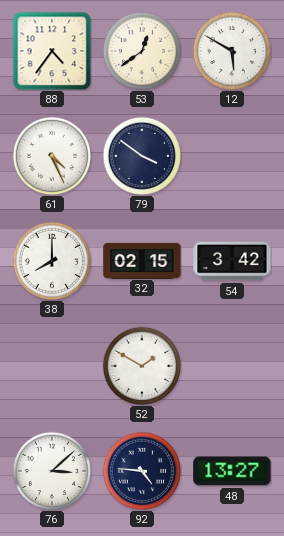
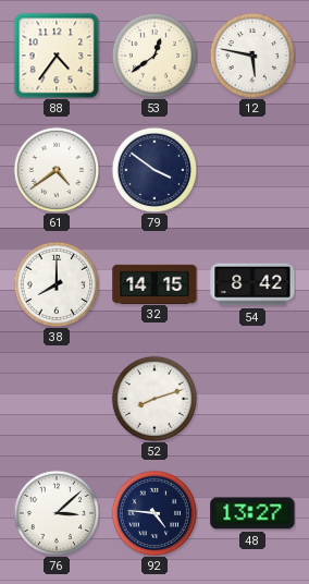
12: 5:50 -> 5:47
61: 4:26 -> 4:39
32: 02:15 -> 14:15
54: 3:42 -> 8:42
52: 1:50 -> 8:12
